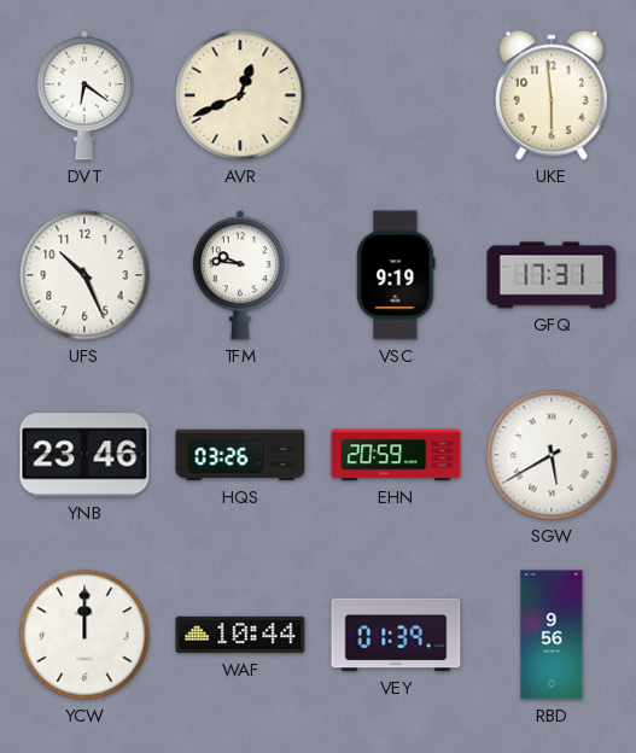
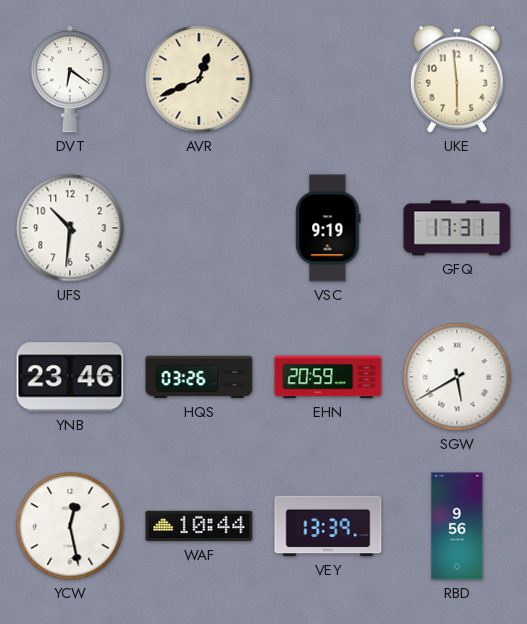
UFS: 10:26 -> 10:31
TFM: 9:46 -> none
YCW: 12:00 -> 12:28
VEY: 01:39 -> 13:39
